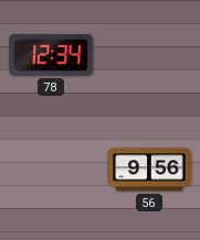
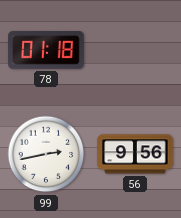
78: 12:34 -> 01:18
99: none -> 2:43
